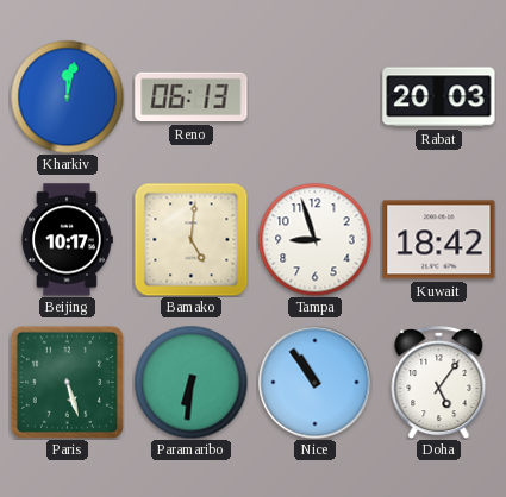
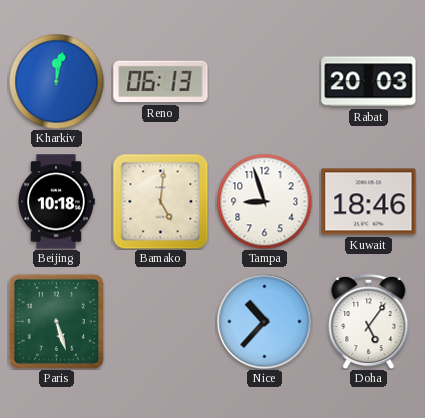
Beijing: 10:17 -> 10:18
Kuwait: 18:42 -> 18:46
Paramaribo: 6:31 -> none
Nice: 10:54 -> 10:37
